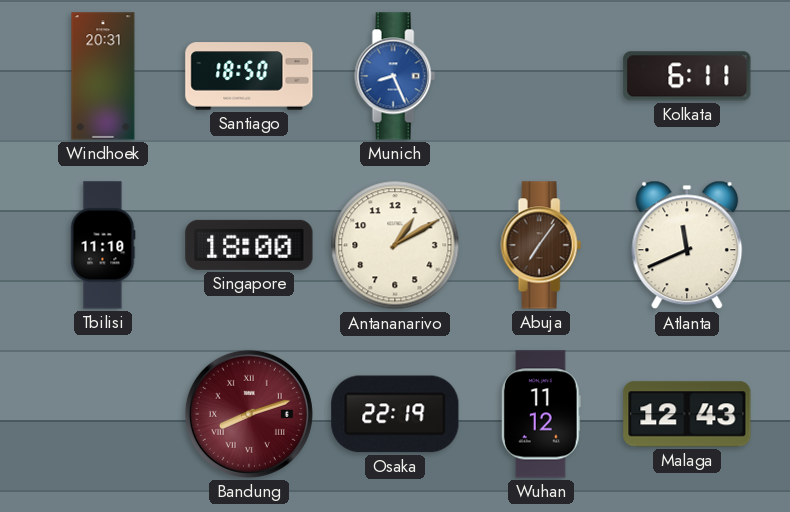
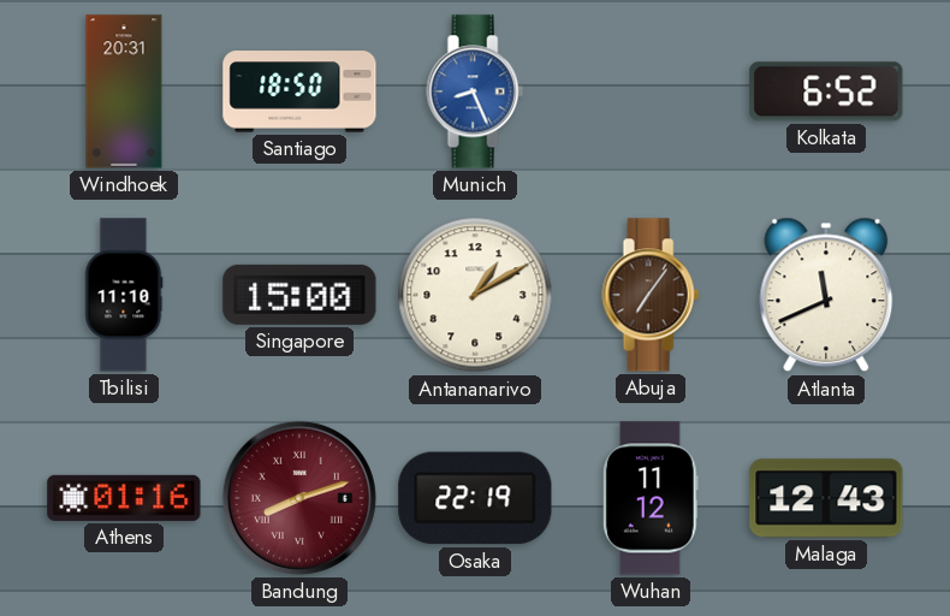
Kolkata: 6:11 -> 6:52
Singapore: 18:00 -> 15:00
Athens: none -> 01:16
